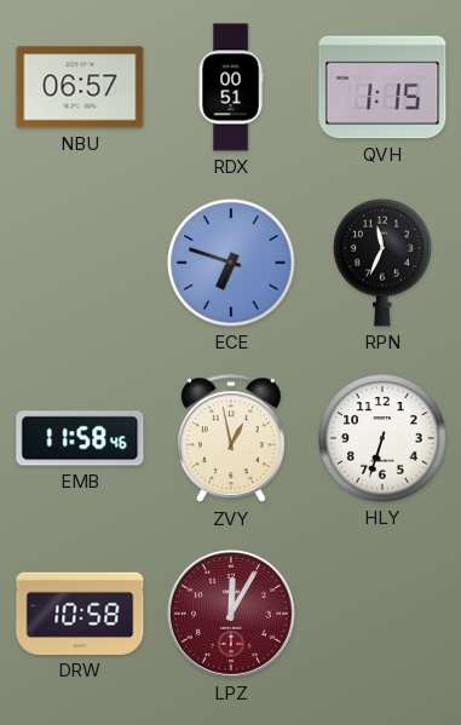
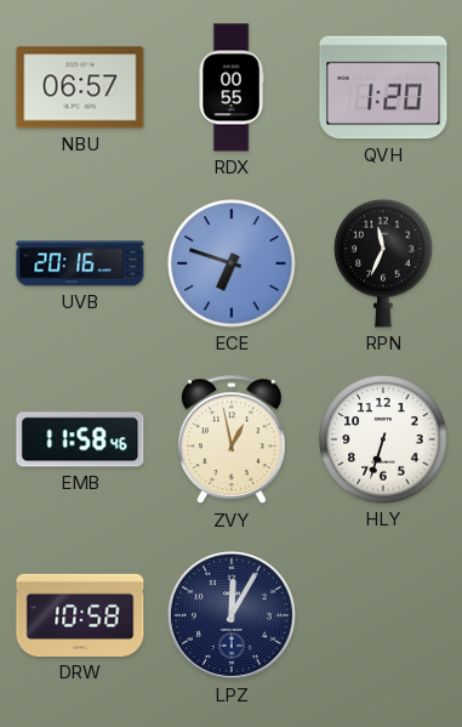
RDX: 00:51 -> 00:55
QVH: 1:15 -> 1:20
UVB: none -> 20:16
LPZ dial: burgundy -> navy
